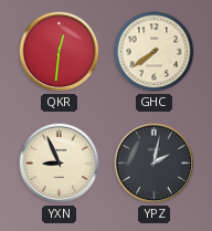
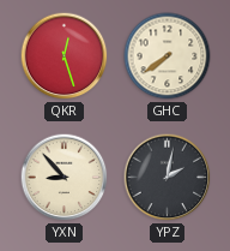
QKR: 12:31 -> 12:27
YXN: 8:56 -> 8:53
